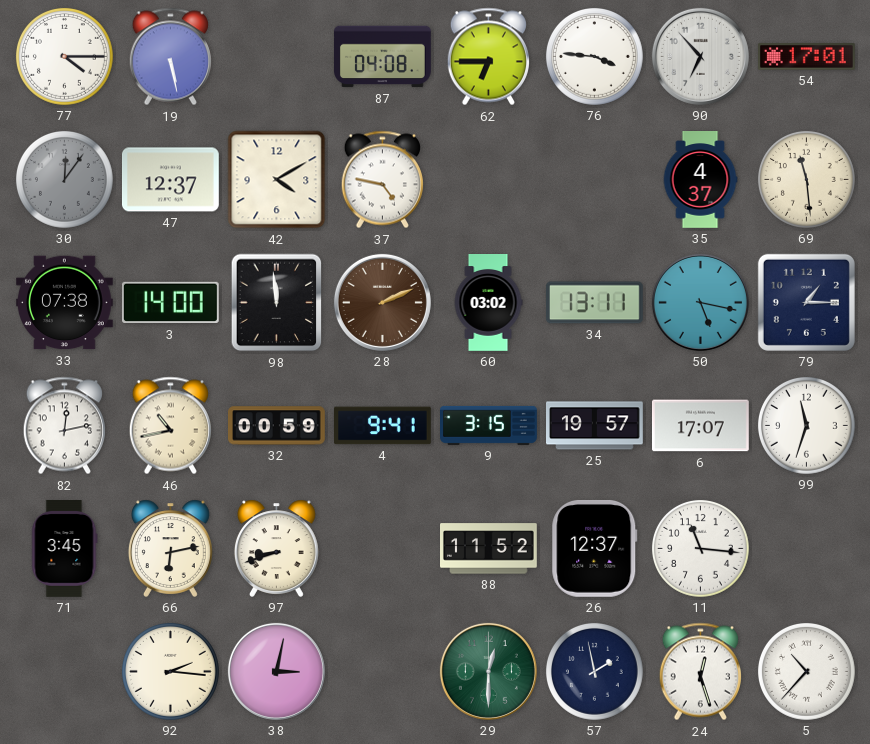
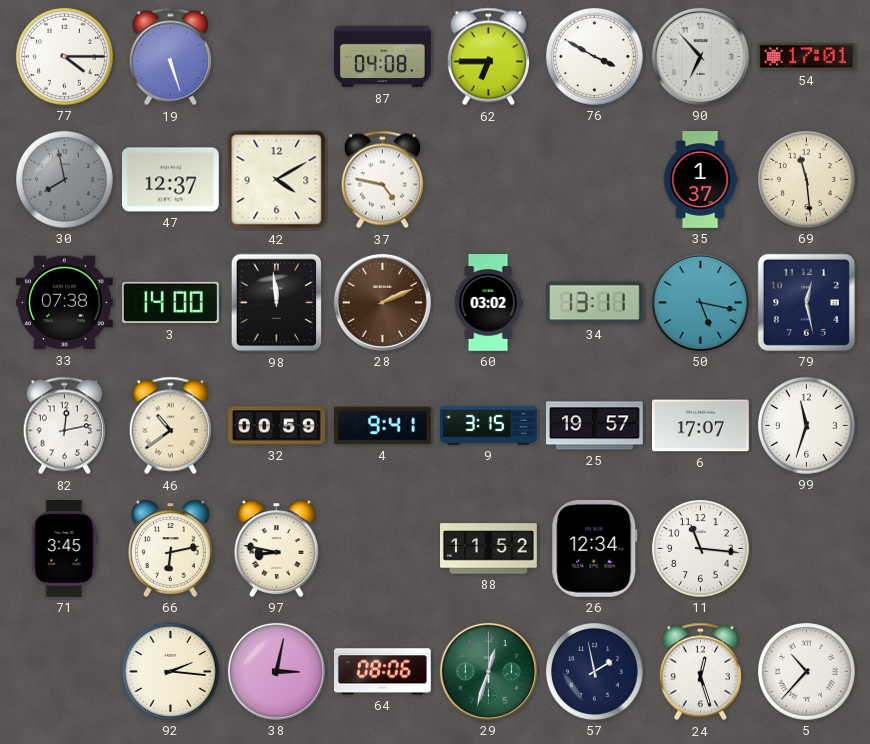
19: 5:28 -> 5:27
76: 3:46 -> 3:50
30: 12:06 -> 7:58
35: 4:37 -> 1:37
79: 1:15 -> 12:28
46: 10:43 -> 10:39
97: 8:42 -> 8:47
26: 12:37 -> 12:34
64: none -> 08:06
29: 12:30 -> 12:33
